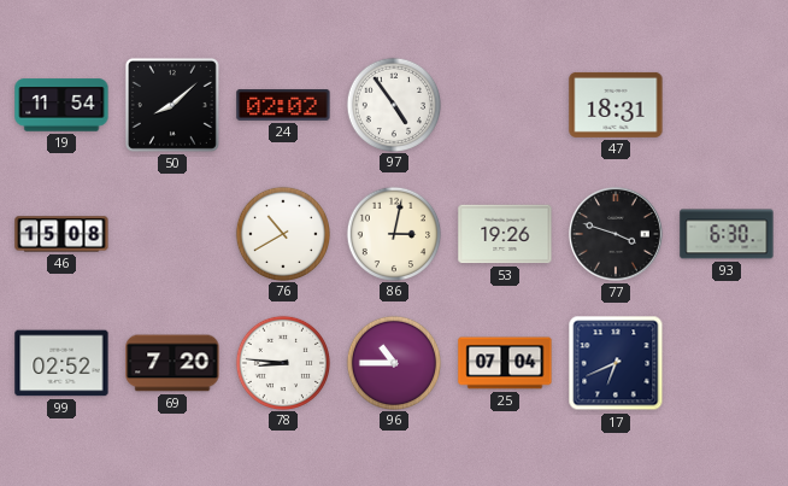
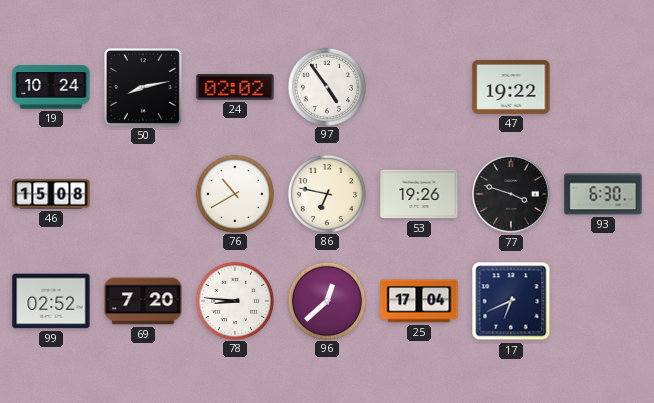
19: 11:54 -> 10:24
50: 8:08 -> 8:13
47: 18:31 -> 19:22
86: 3:02 -> 6:47
96: 10:45 -> 12:38
25: 07:04 -> 17:04
